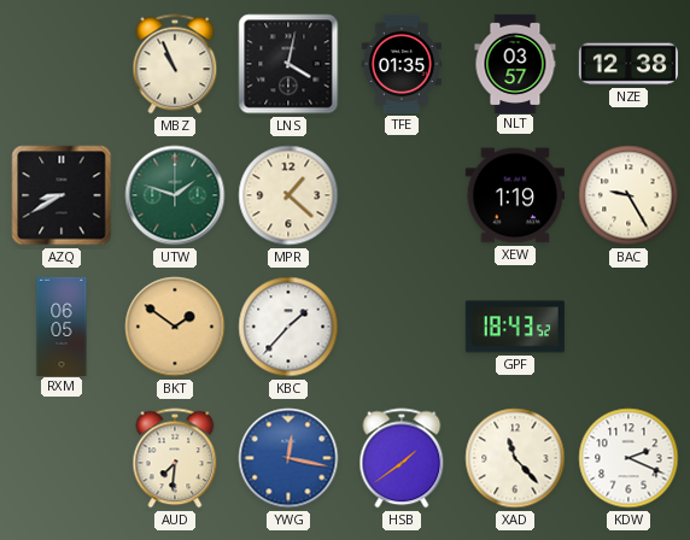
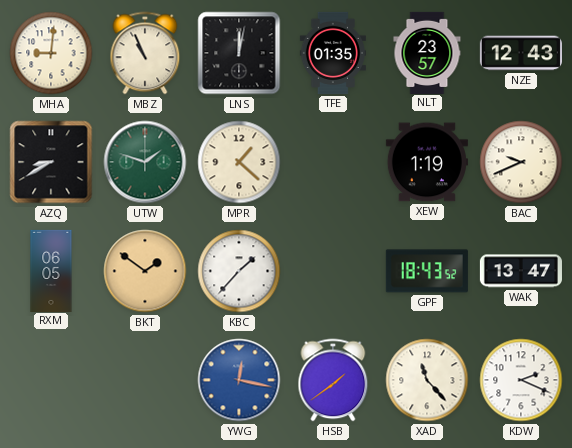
MHA: none -> 9:01
LNS: 4:02 -> 12:02
NLT: 03:57 -> 23:57
NZE: 12:38 -> 12:43
BAC: 9:25 -> 9:41
WAK: none -> 13:47
AUD: 7:31 -> none
